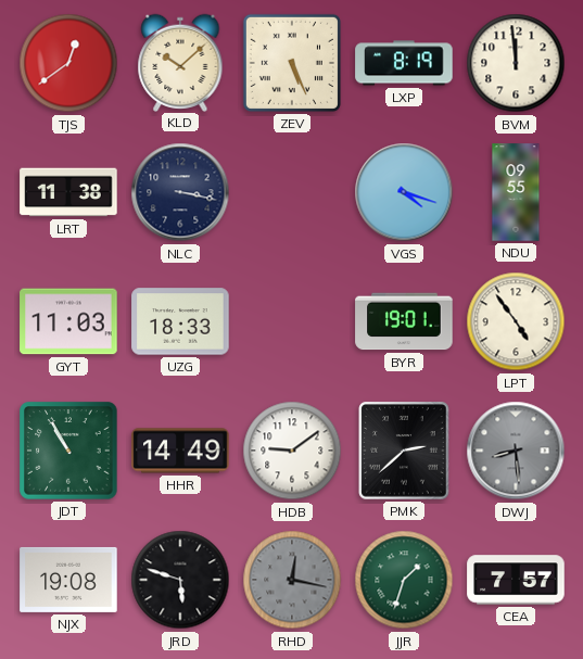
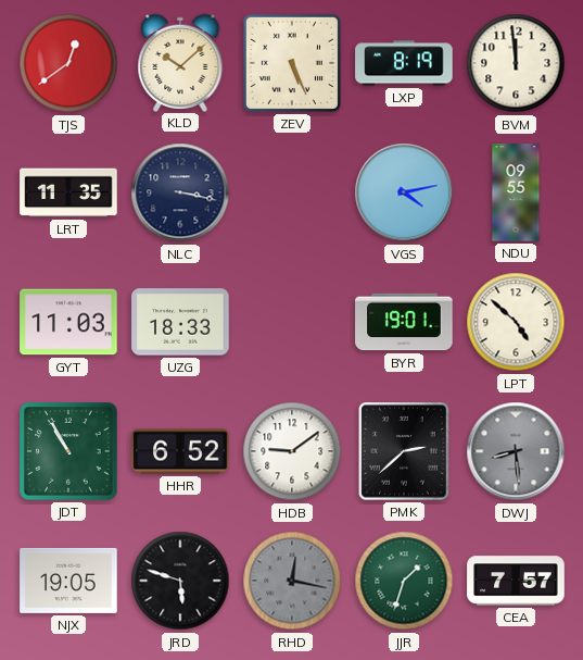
LRT: 11:38 -> 11:35
VGS: 4:18 -> 4:13
LPT: 4:54 -> 4:52
HHR: 14:49 -> 6:52
NJX: 19:08 -> 19:05
